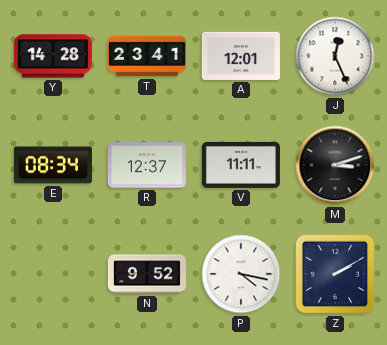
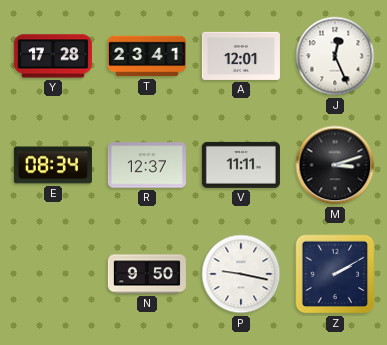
Y: 14:28 -> 17:28
N: 9:52 -> 9:50
P: 4:17 -> 9:17
